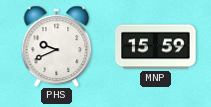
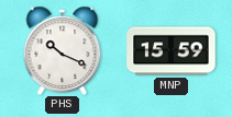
PHS: 9:41 -> 10:19
